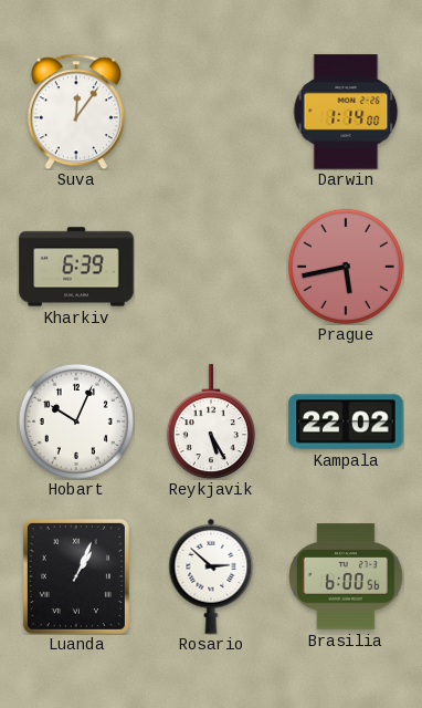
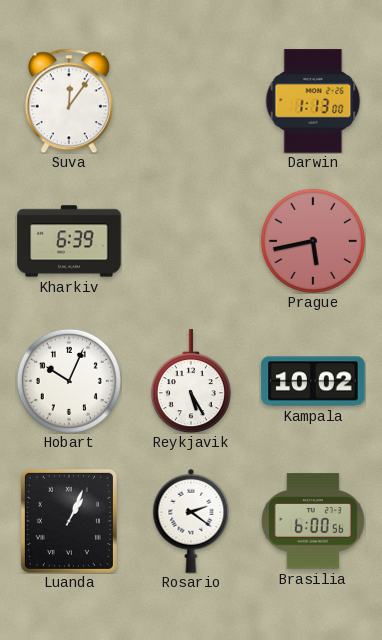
Darwin: 1:14 -> 1:13
Kampala: 22:02 -> 10:02
Rosario: 2:52 -> 2:21
